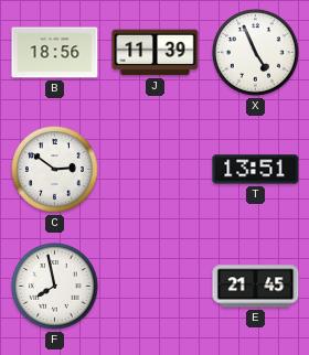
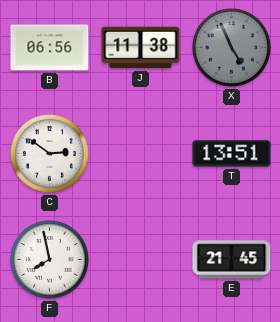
B: 18:56 -> 06:56
J: 11:39 -> 11:38
X dial: white -> grey
